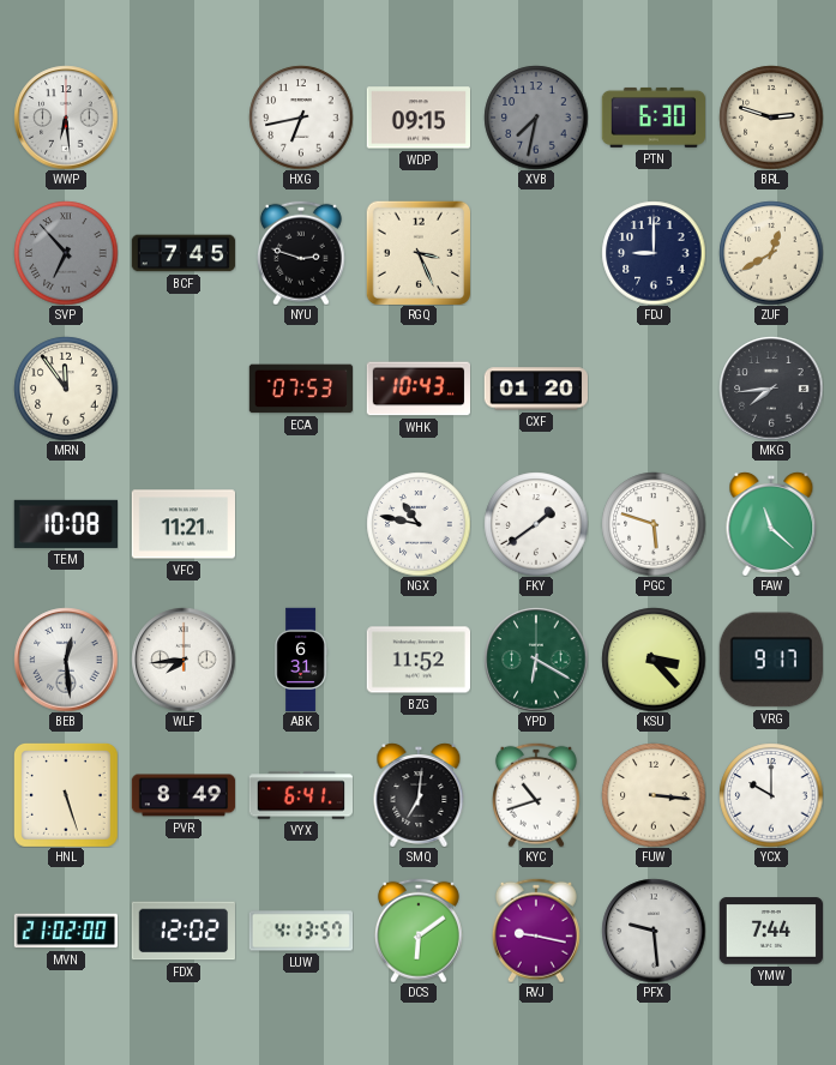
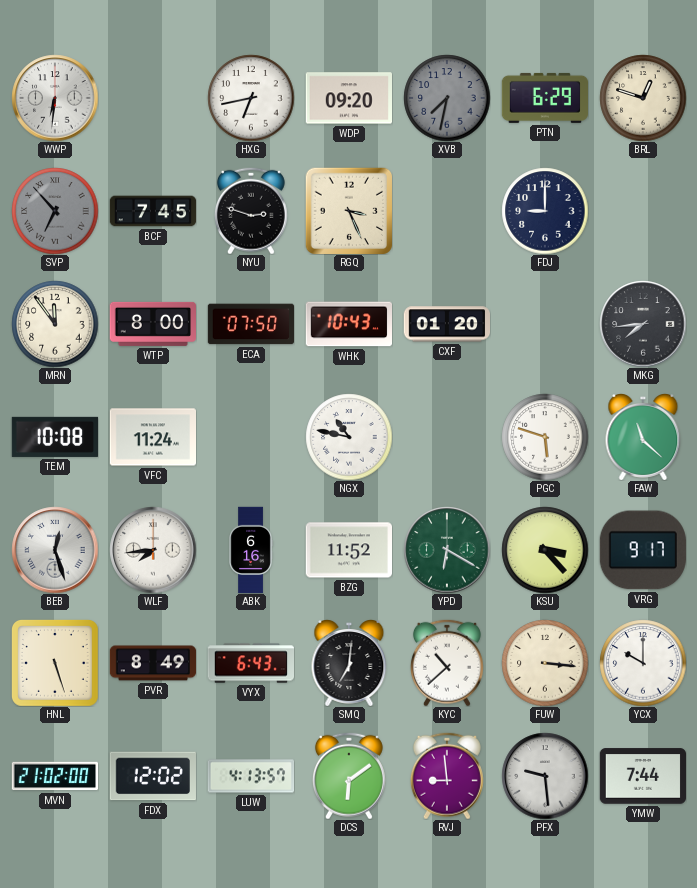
WWP: 6:29 -> 6:31
WDP: 09:15 -> 09:20
PTN: 6:30 -> 6:29
BRL: 2:48 -> 12:48
ZUF: 12:40 -> none
WTP: none -> 8:00
ECA: 07:53 -> 07:50
VFC: 11:21 -> 11:24
FKY: 1:39 -> none
BEB: 12:29 -> 12:27
ABK: 6:31 -> 6:16
VYX: 6:41 -> 6:43
KYC: 10:42 -> 10:38
RVJ: 9:17 -> 8:59
